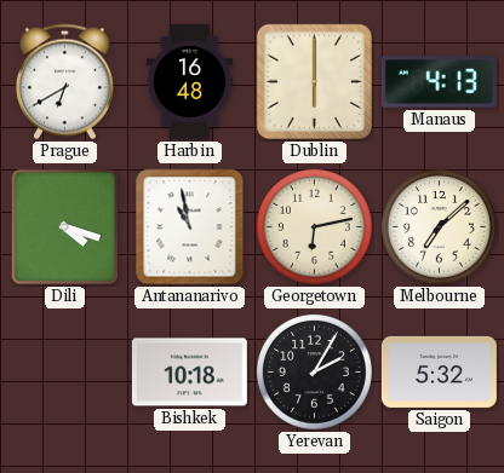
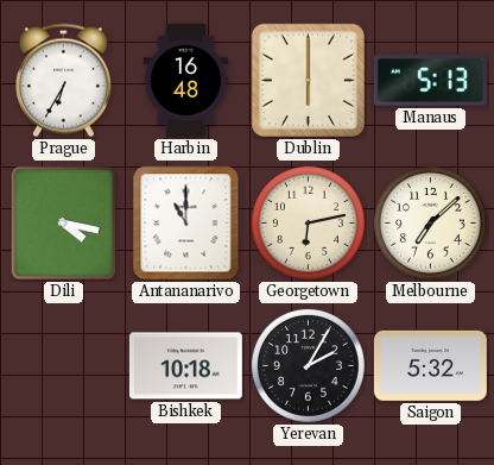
Prague: 6:40 -> 6:35
Manaus: 4:13 -> 5:13
Dili: 4:18 -> 4:17
Antananarivo: 10:58 -> 11:00
